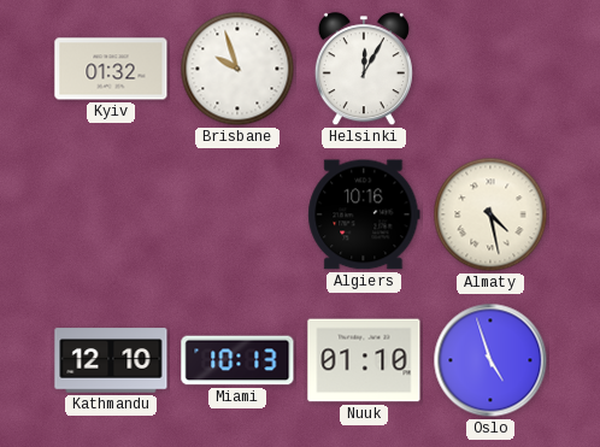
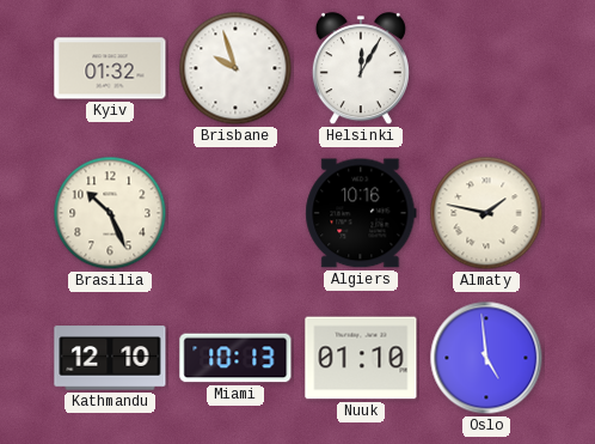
Brasilia: none -> 10:26
Almaty: 4:28 -> 1:47
Oslo: 4:57 -> 4:59
